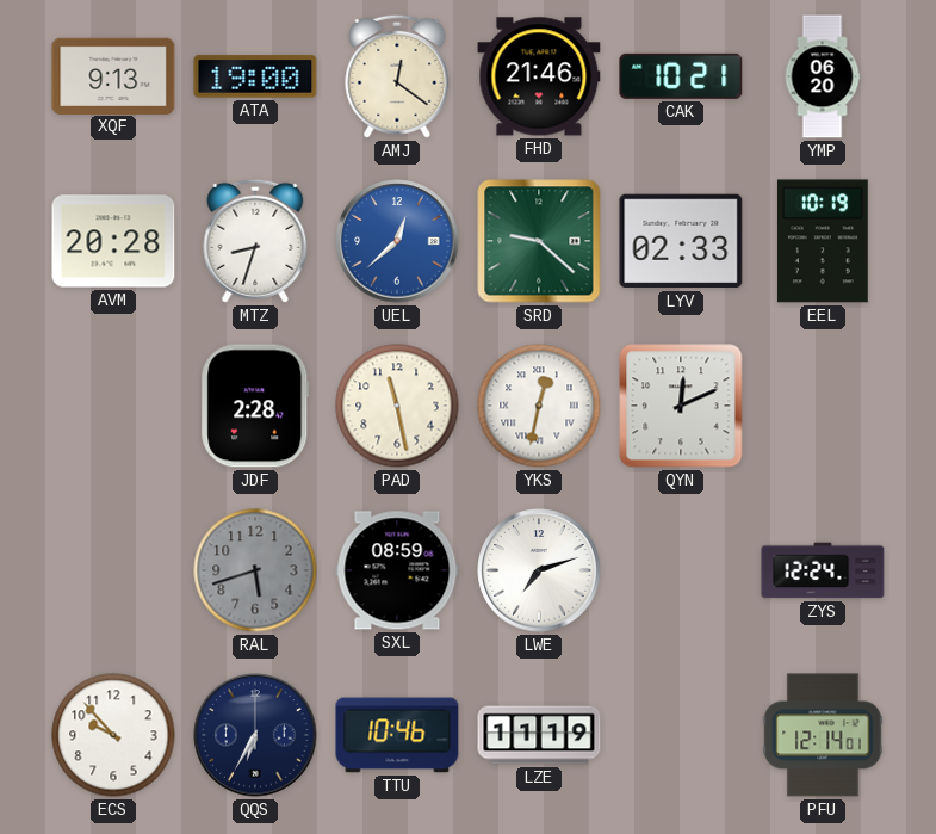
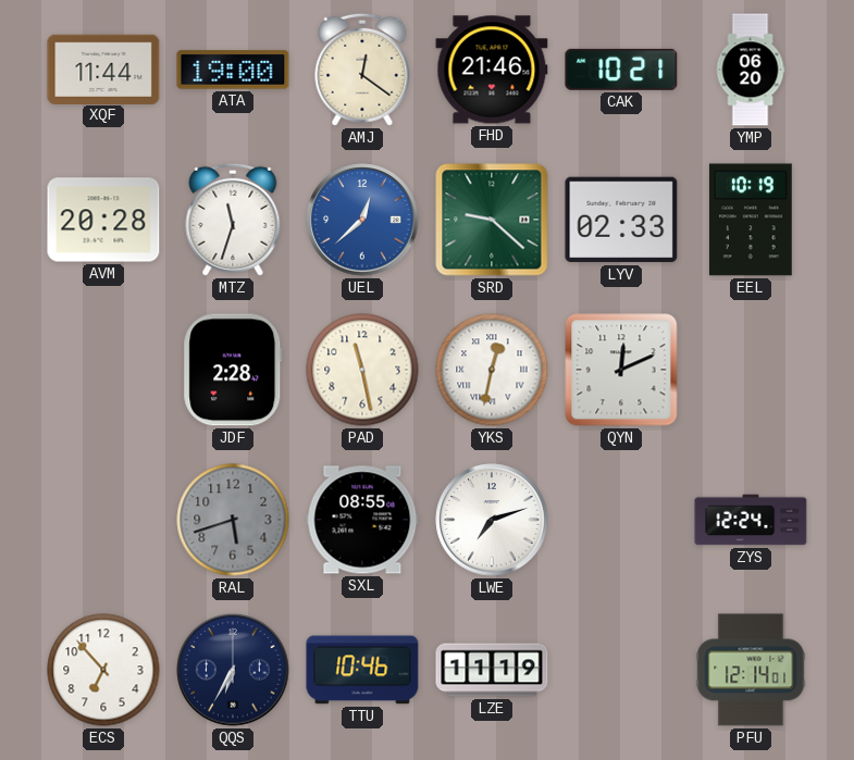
XQF: 9:13 -> 11:44
MTZ: 8:33 -> 11:33
SXL: 08:59 -> 08:55
ECS: 9:53 -> 6:53
